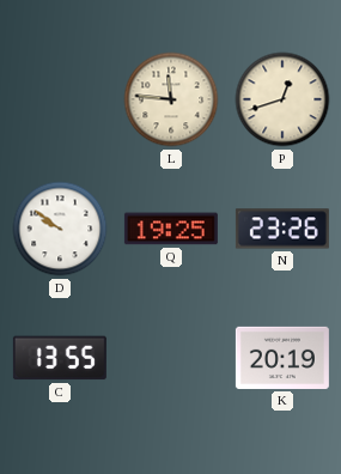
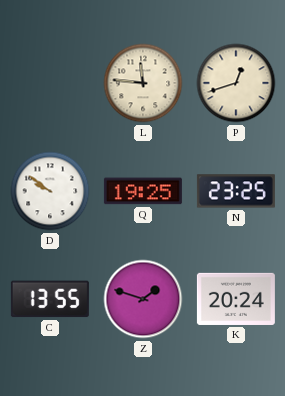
N: 23:26 -> 23:25
Z: none -> 1:48
K: 20:19 -> 20:24
